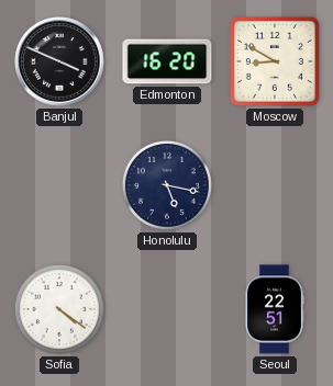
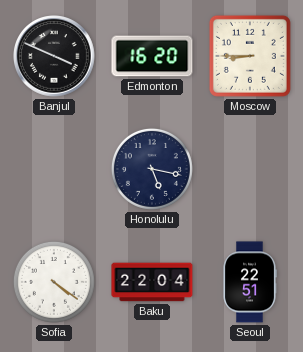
Moscow: 8:50 -> 8:45
Baku: none -> 22:04
